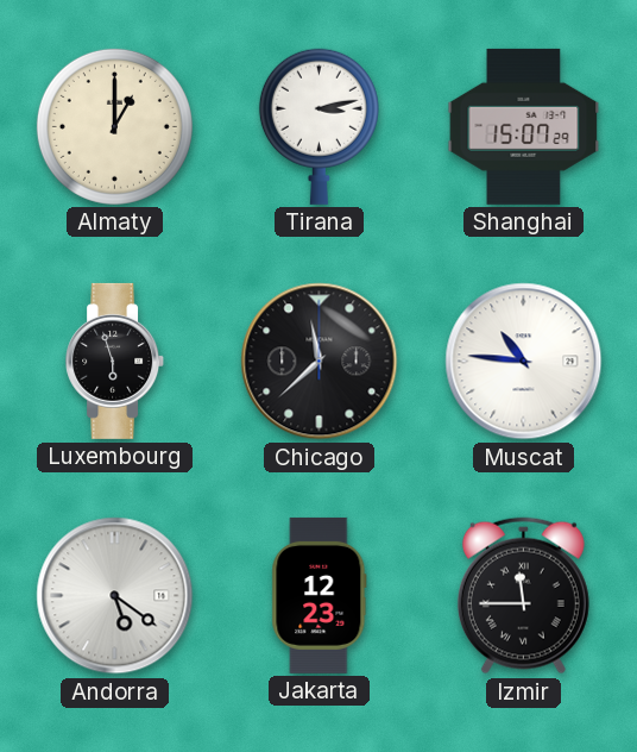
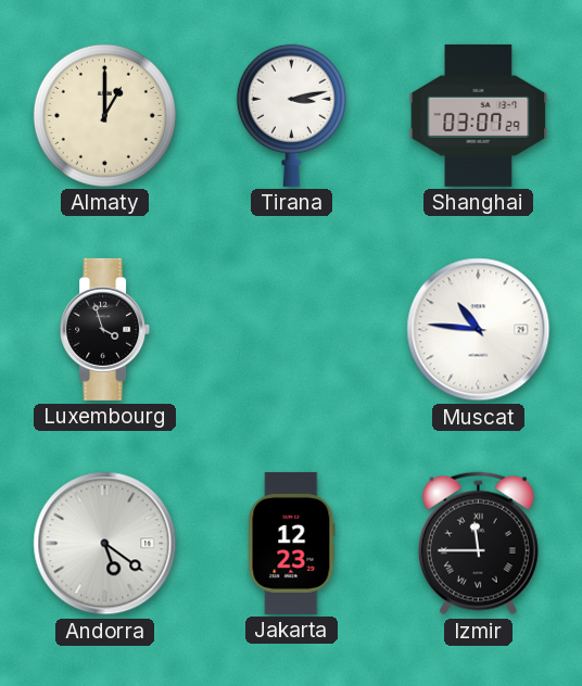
Shanghai: 15:07 -> 03:07
Luxembourg: 5:57 -> 3:57
Chicago: 11:38 -> none
